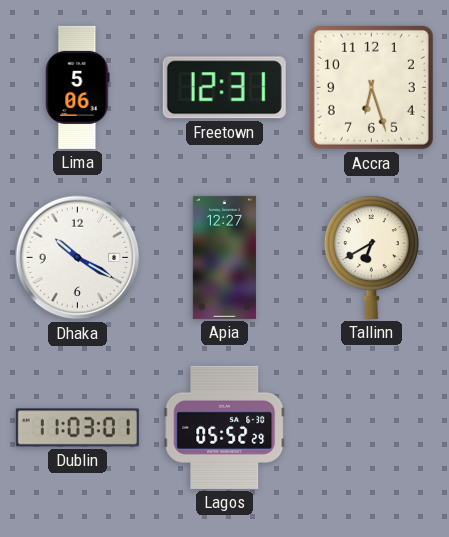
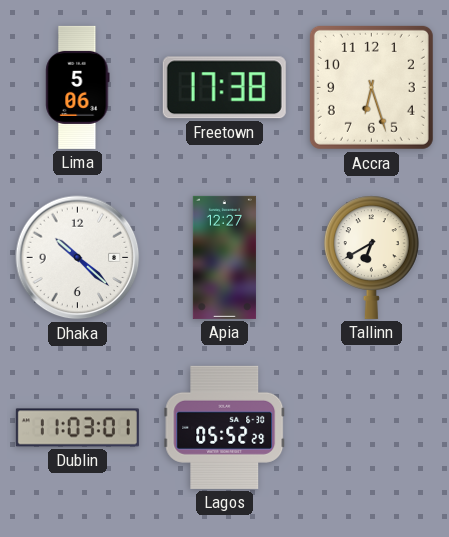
Freetown: 12:31 -> 17:38
Dhaka: 10:20 -> 10:22
